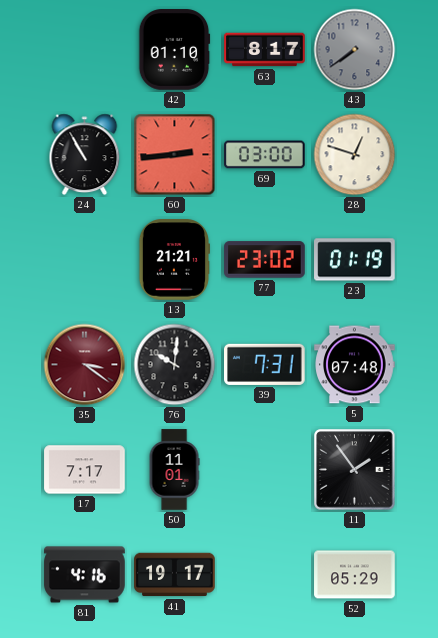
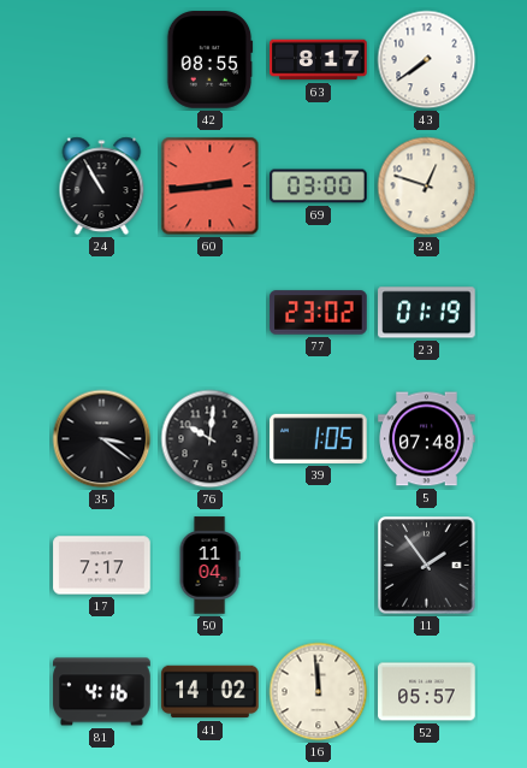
42: 01:10 -> 08:55
43 dial: grey -> white
13: 21:21 -> none
35 dial: burgundy -> black
39: 7:31 -> 1:05
50: 11:01 -> 11:04
41: 19:17 -> 14:02
16: none -> 11:59
52: 05:29 -> 05:57
